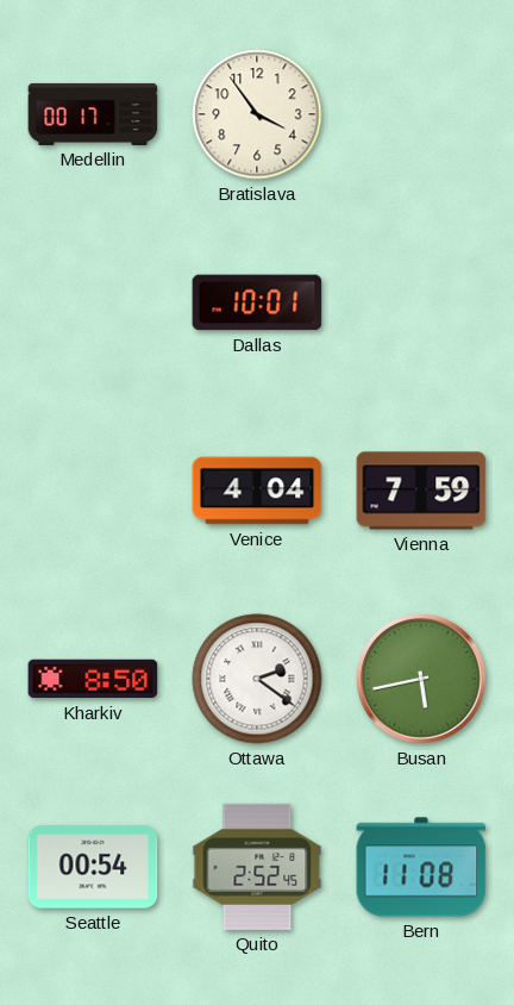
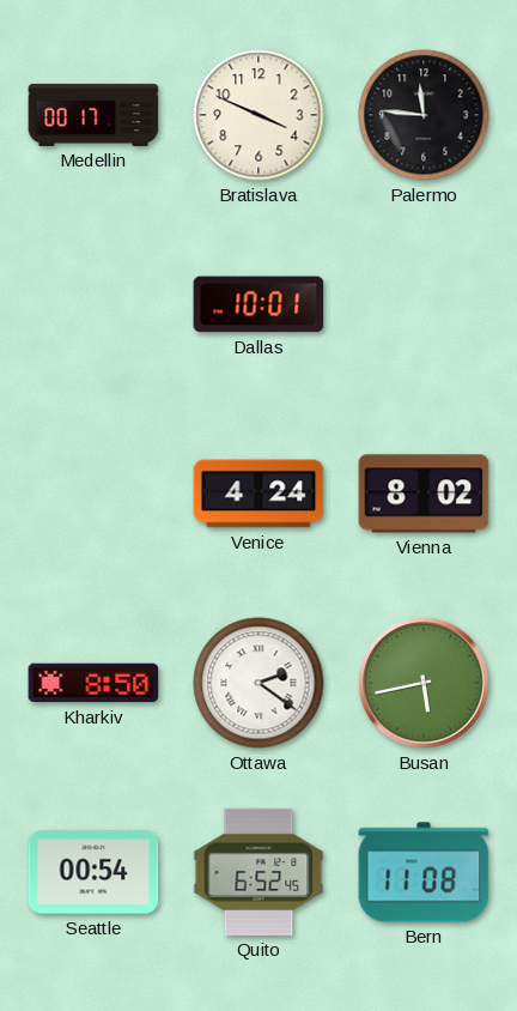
Bratislava: 3:54 -> 3:49
Palermo: none -> 11:46
Venice: 4:04 -> 4:24
Vienna: 7:59 -> 8:02
Quito: 2:52 -> 6:52
